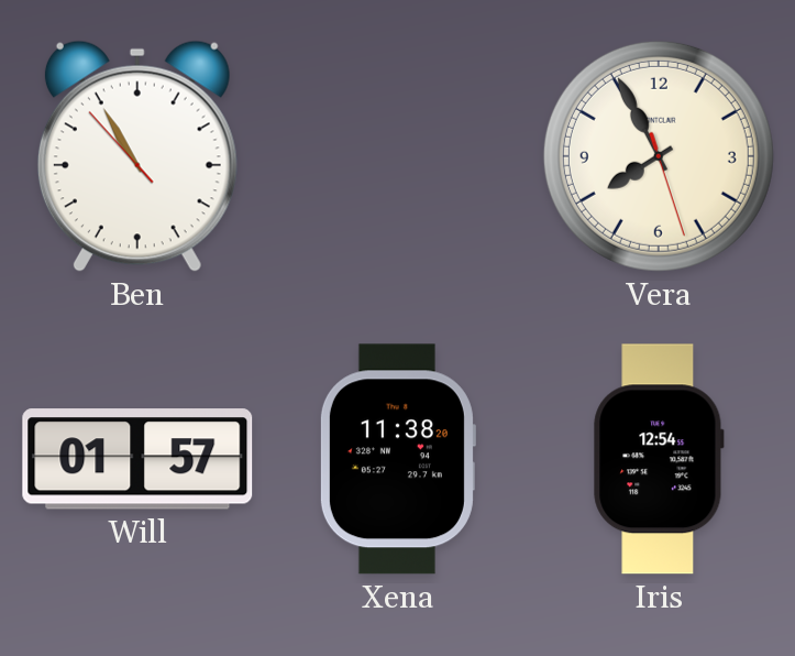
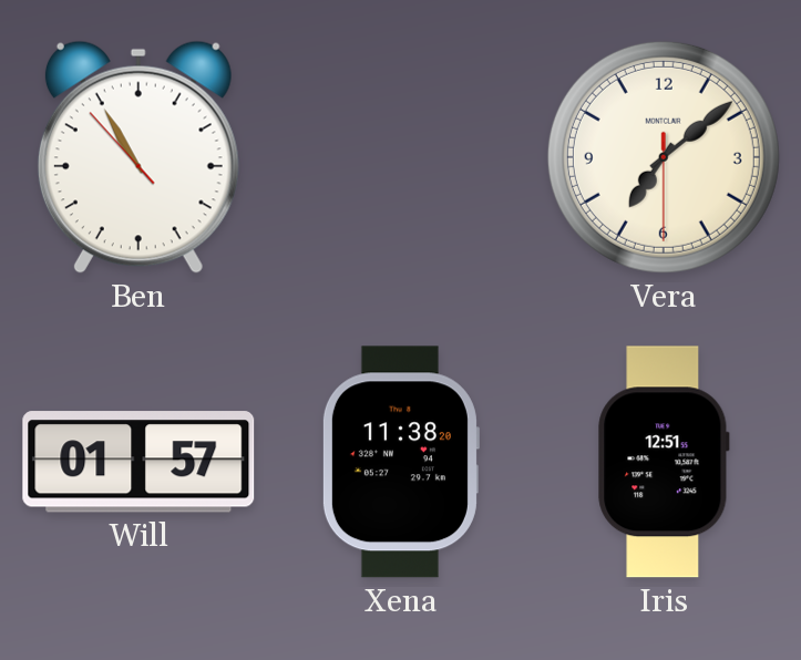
Vera: 7:55 -> 7:08
Iris: 12:54 -> 12:51
